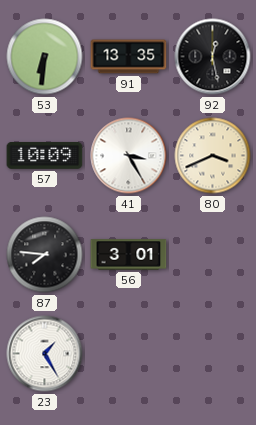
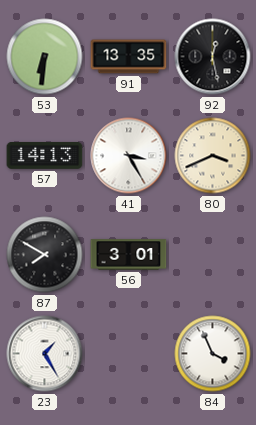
57: 10:09 -> 14:13
87: 7:46 -> 7:50
84: none -> 3:56
